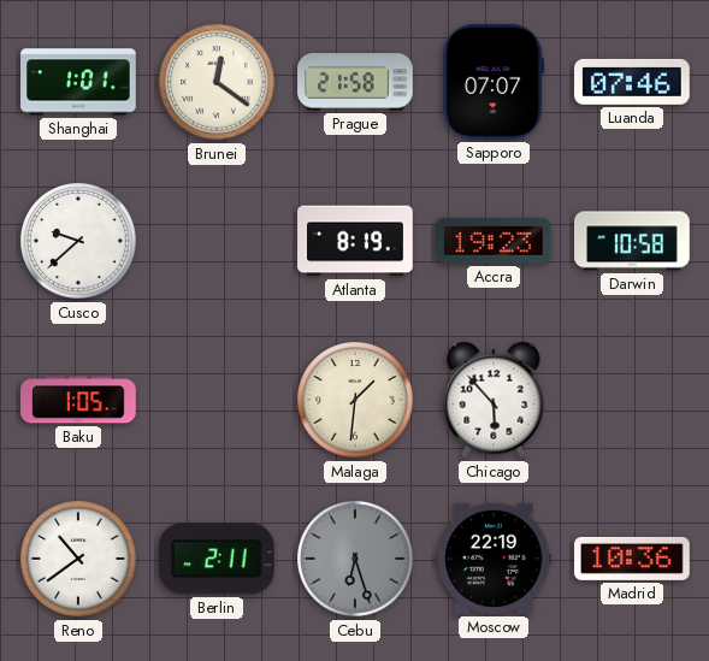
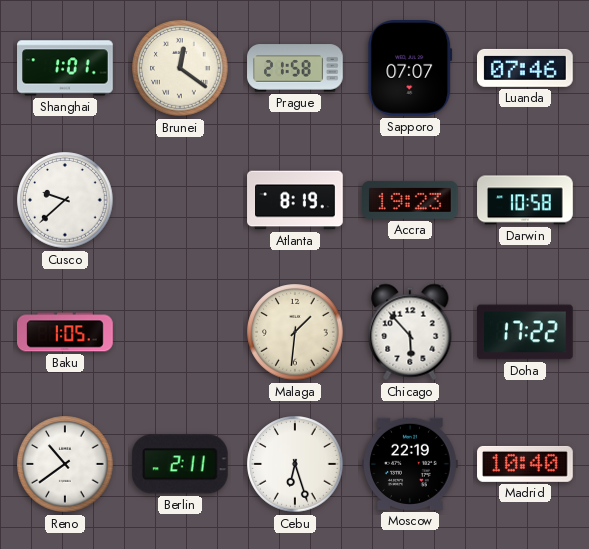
Doha: none -> 17:22
Cebu dial: grey -> white
Madrid: 10:36 -> 10:40
